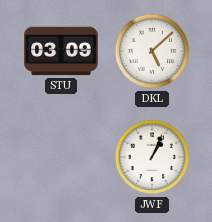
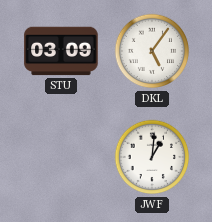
DKL: 5:08 -> 5:06
JWF: 1:04 -> 1:01
